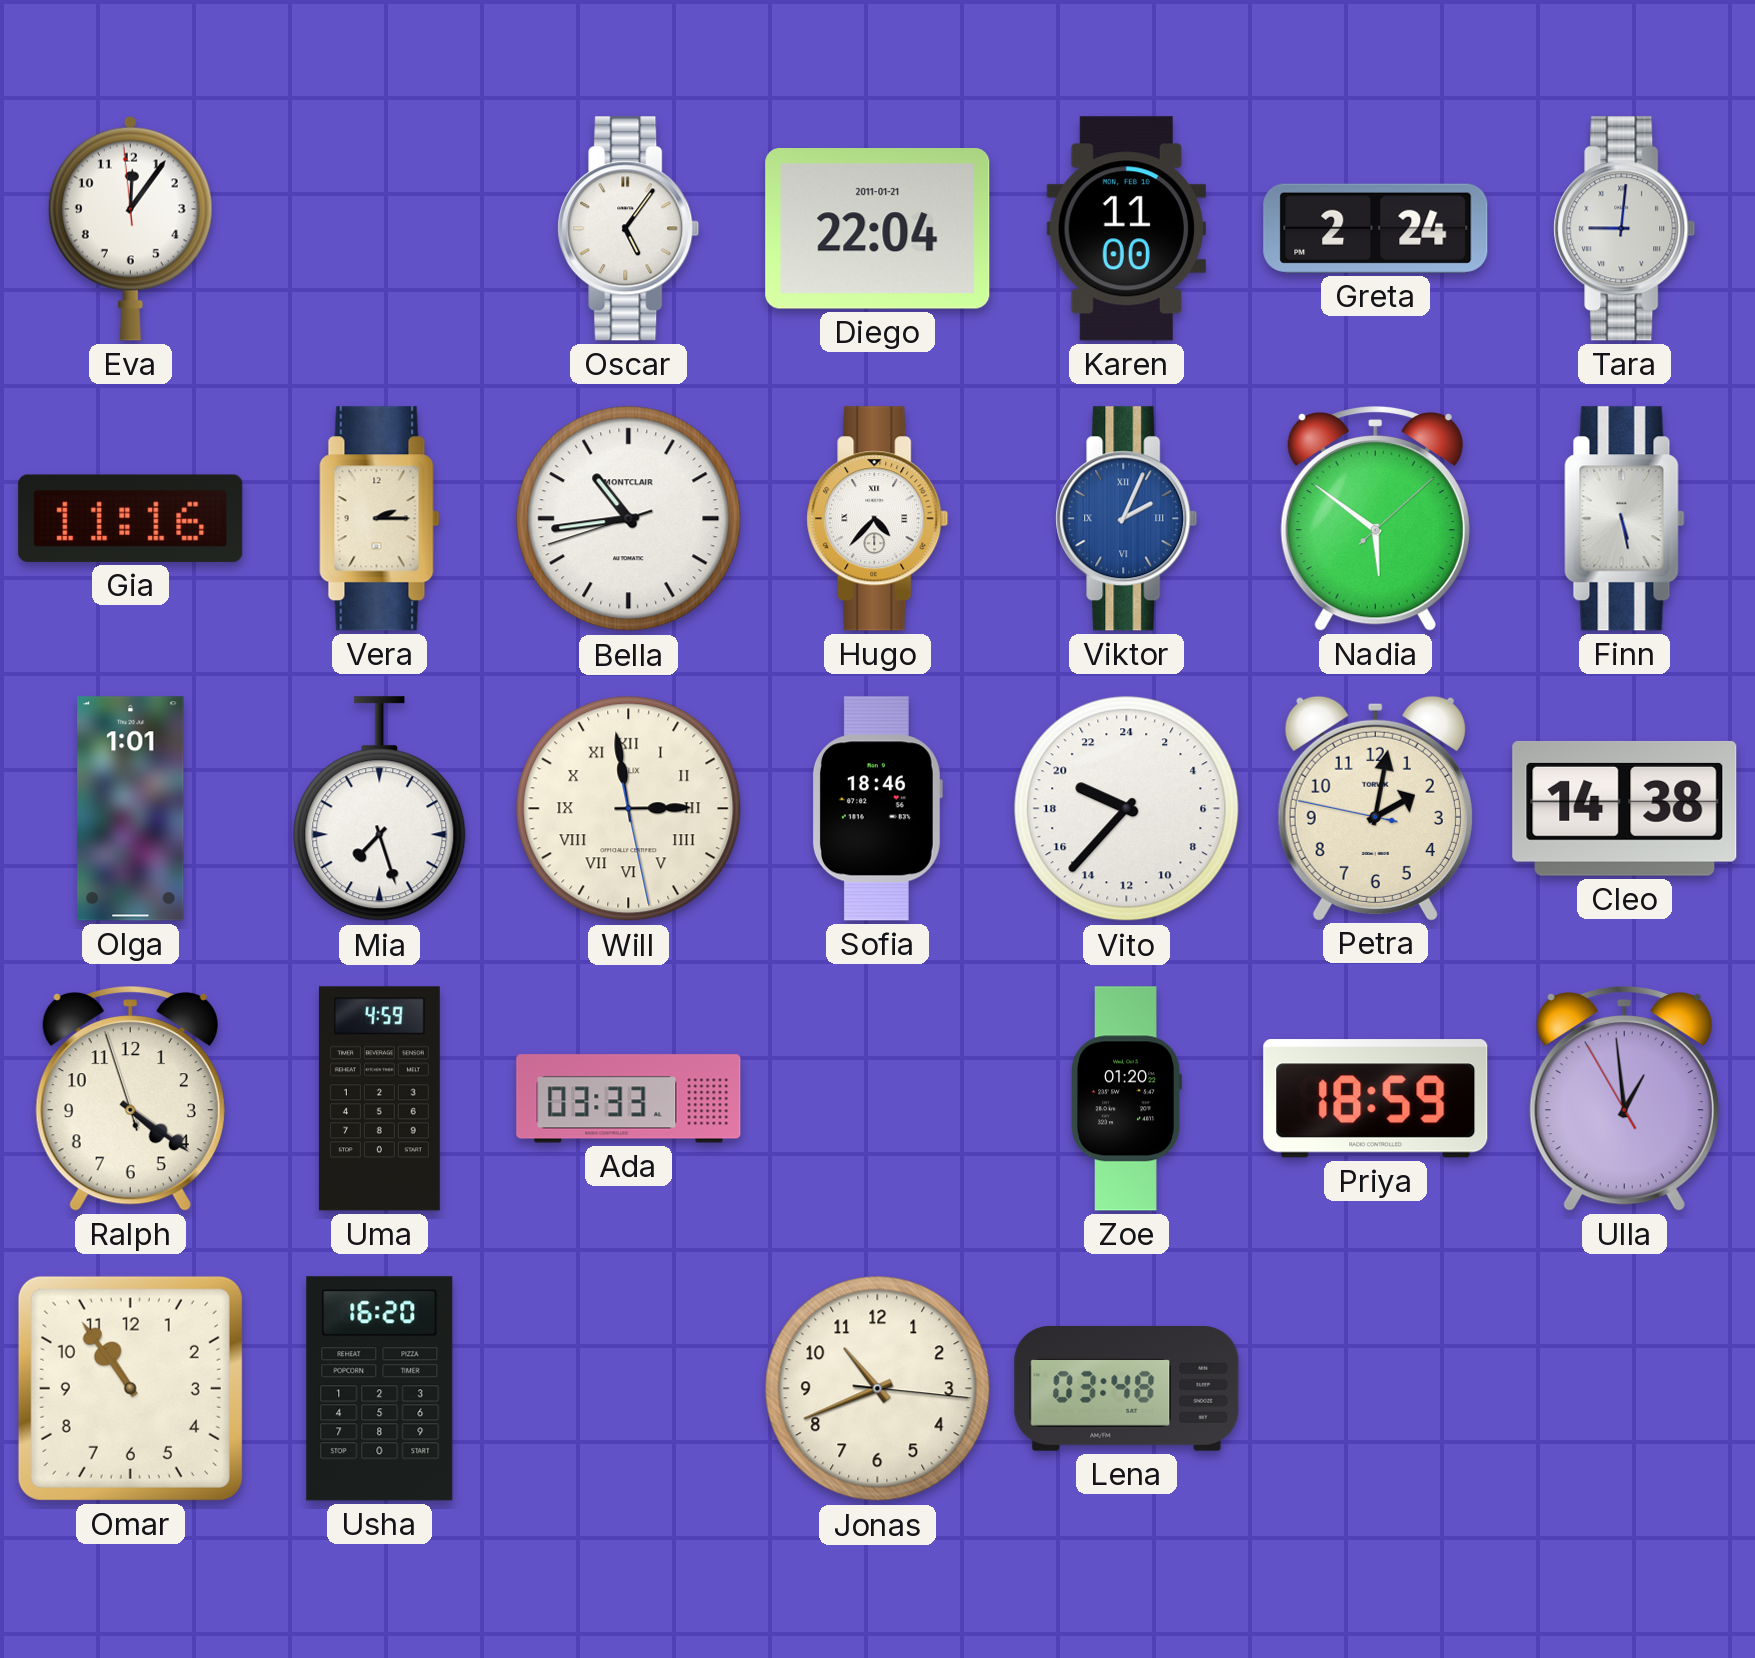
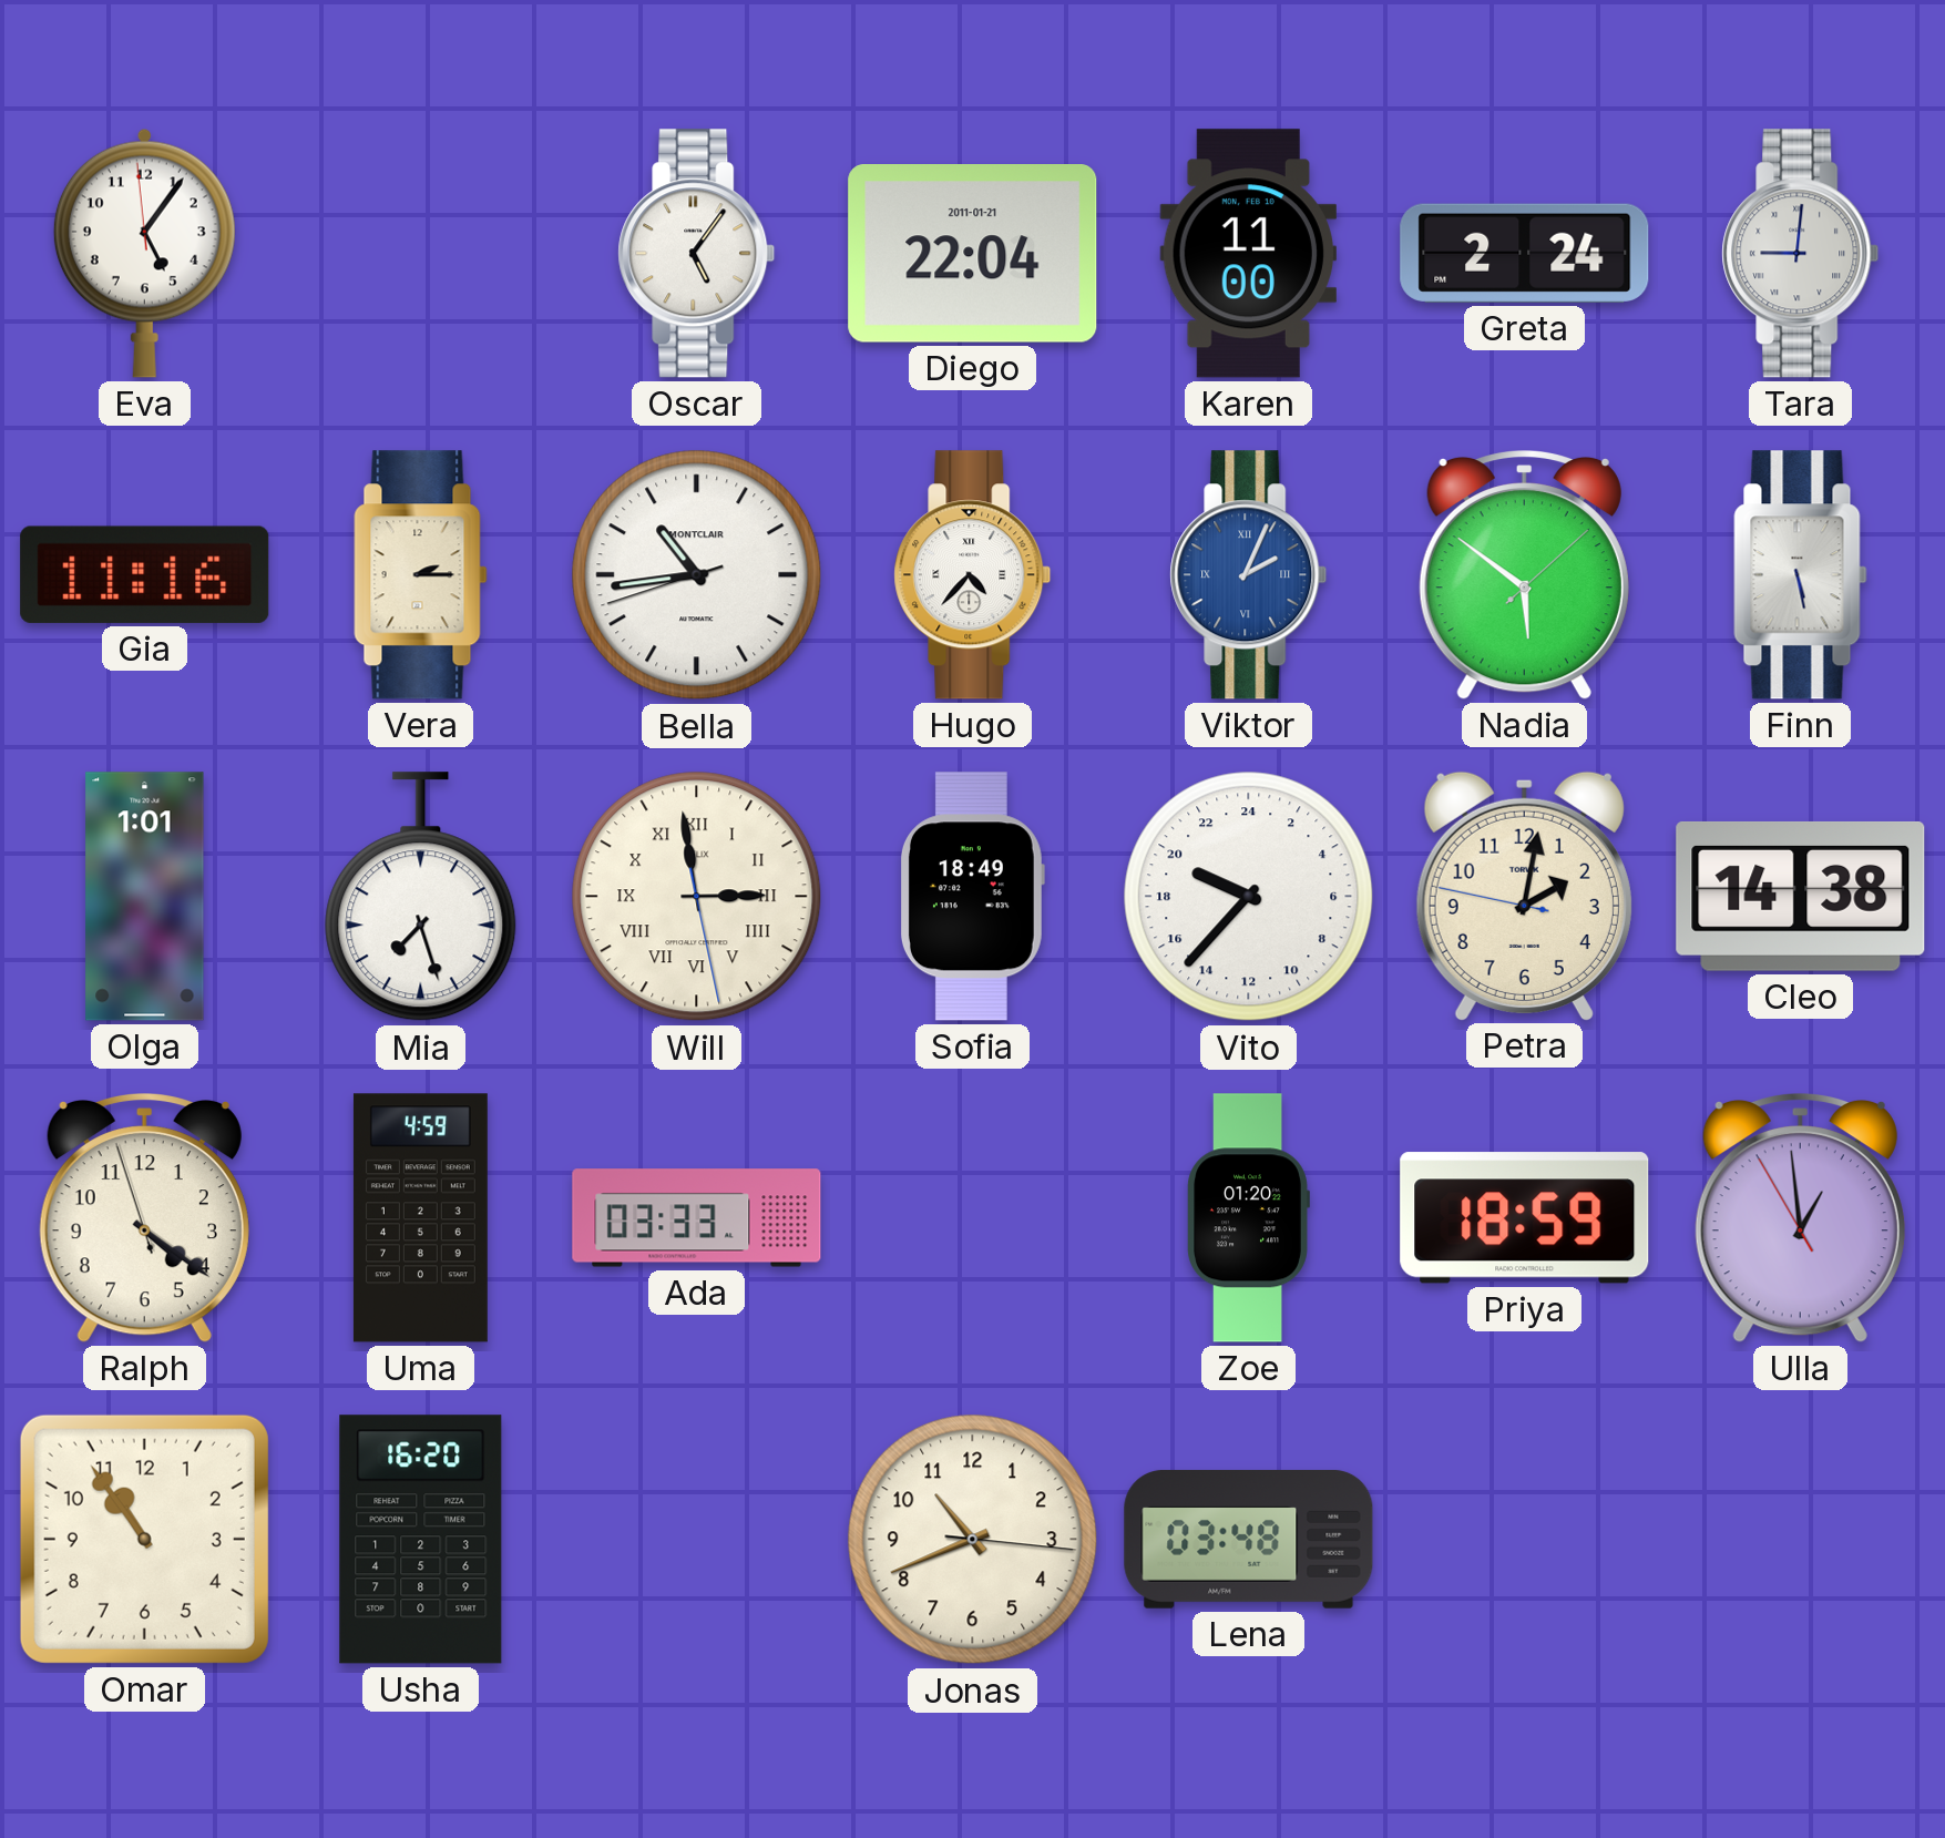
Eva: 12:05 -> 5:05
Sofia: 18:46 -> 18:49
